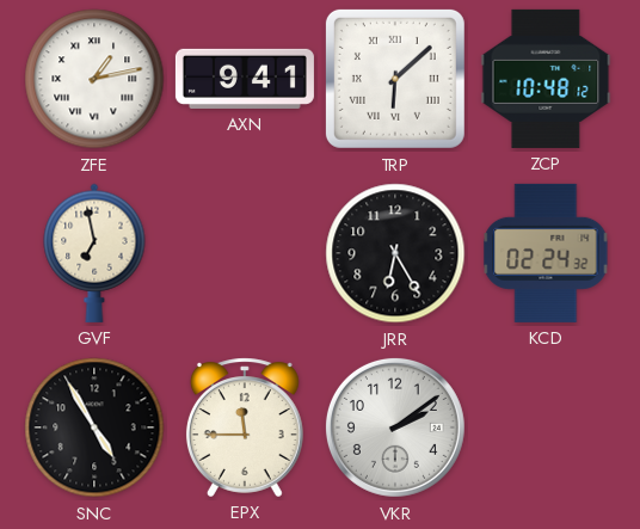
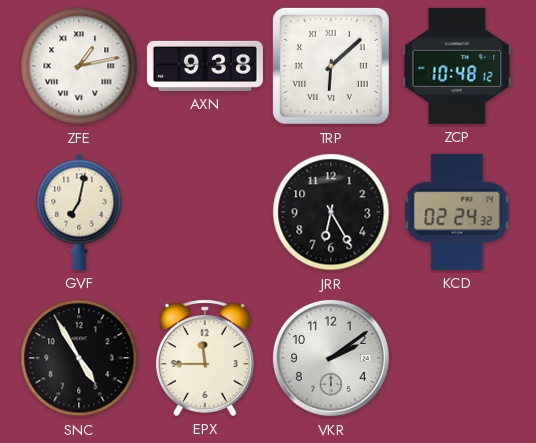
AXN: 9:41 -> 9:38
GVF: 6:58 -> 7:02
